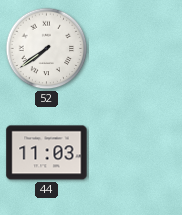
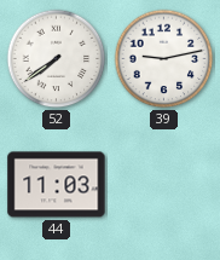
39: none -> 9:13
